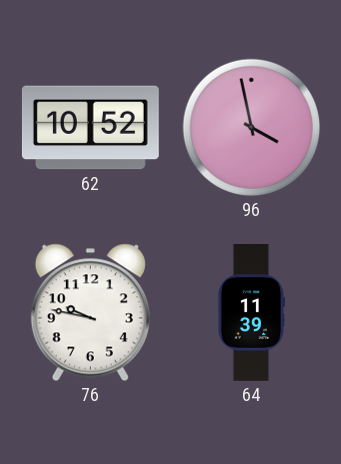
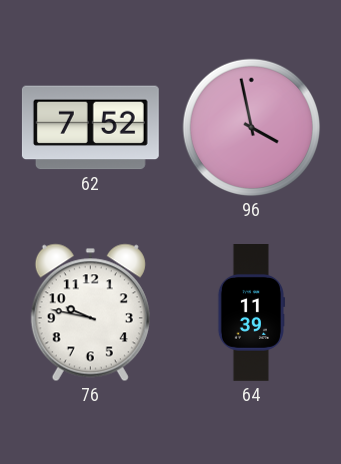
62: 10:52 -> 7:52
